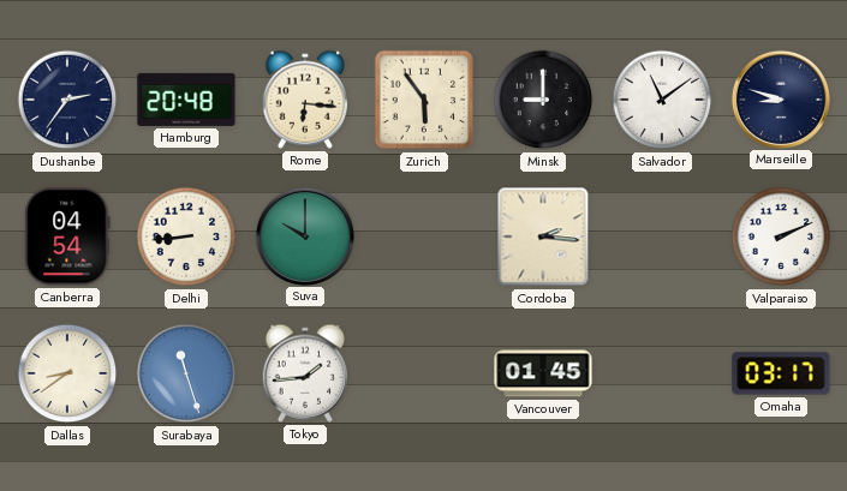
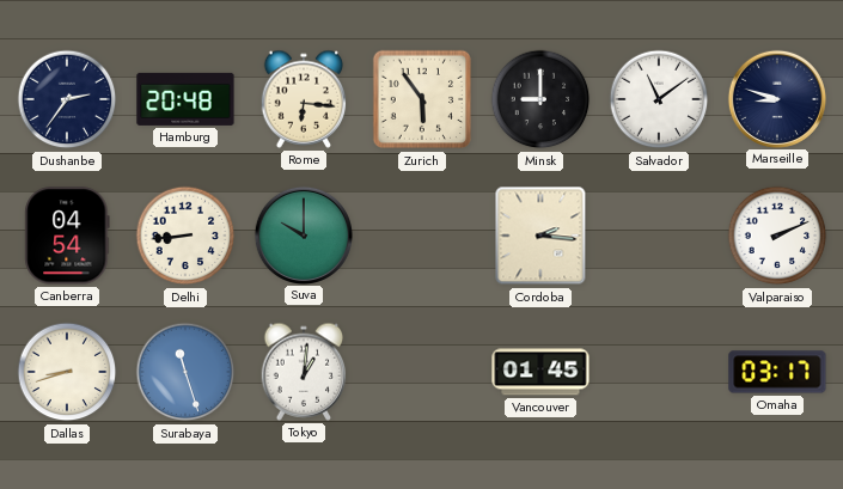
Dallas: 8:39 -> 8:42
Tokyo: 1:44 -> 1:01
